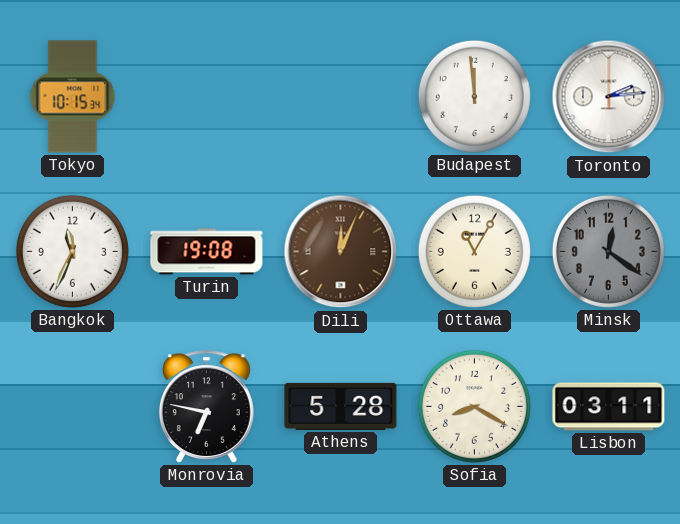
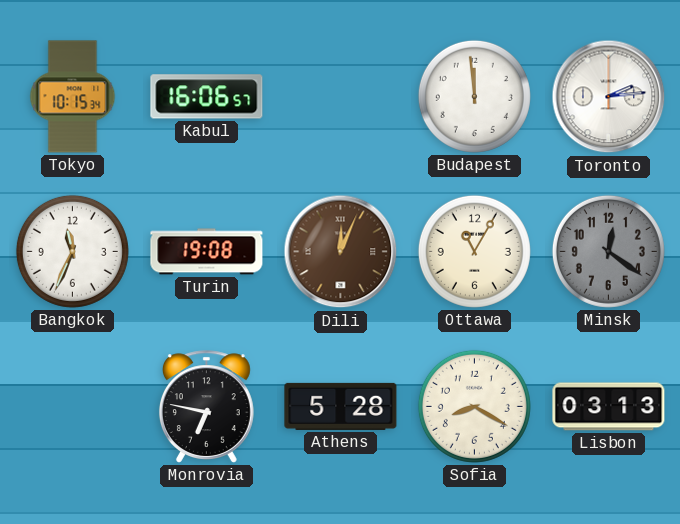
Kabul: none -> 16:06
Lisbon: 03:11 -> 03:13
